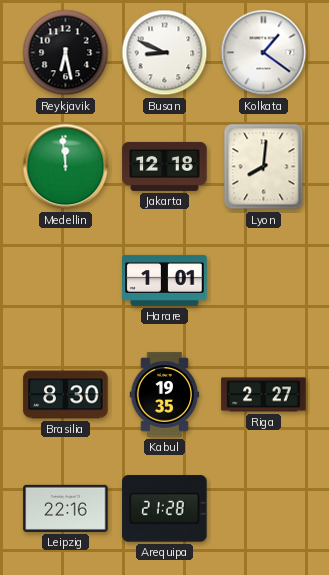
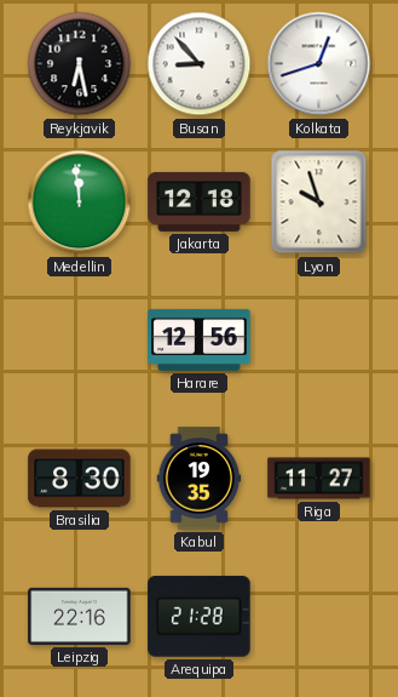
Busan: 8:49 -> 8:53
Kolkata: 1:21 -> 12:42
Lyon: 8:01 -> 9:57
Harare: 1:01 -> 12:56
Riga: 2:27 -> 11:27
